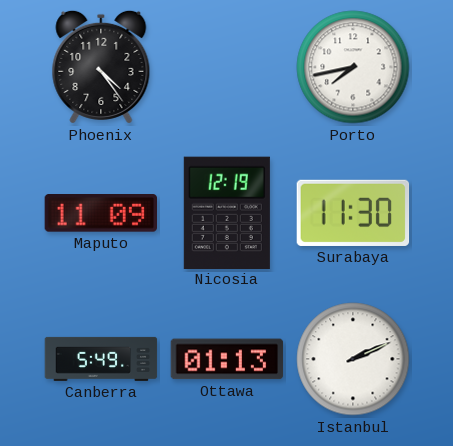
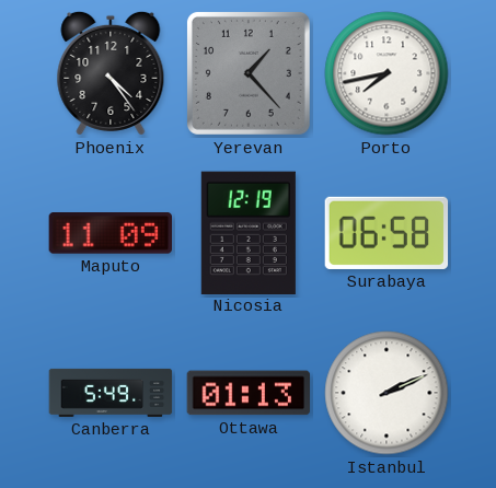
Yerevan: none -> 1:23
Surabaya: 11:30 -> 06:58
